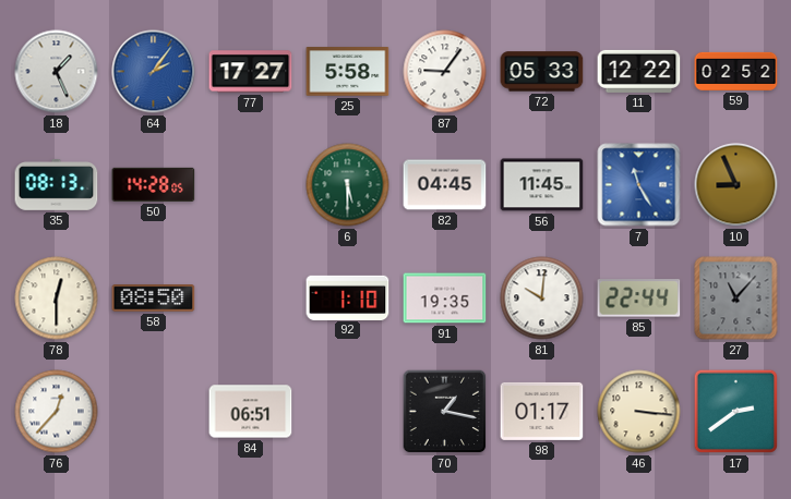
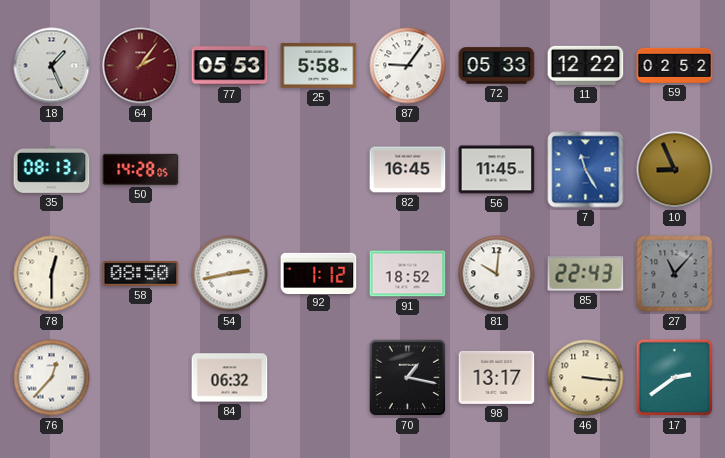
64 dial: blue -> burgundy
77: 17:27 -> 05:53
6: 5:30 -> none
82: 04:45 -> 16:45
54: none -> 2:43
92: 1:10 -> 1:12
91: 19:35 -> 18:52
85: 22:44 -> 22:43
84: 06:51 -> 06:32
98: 01:17 -> 13:17
